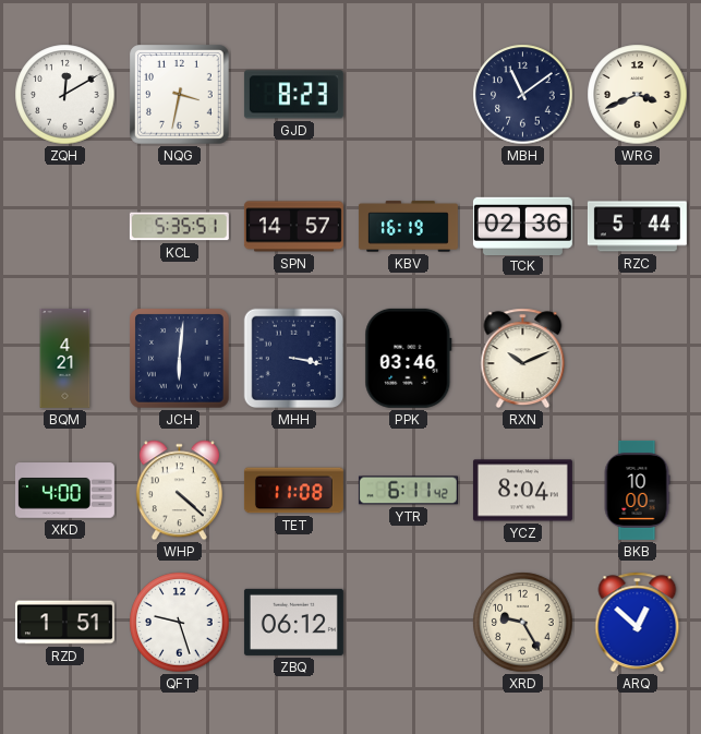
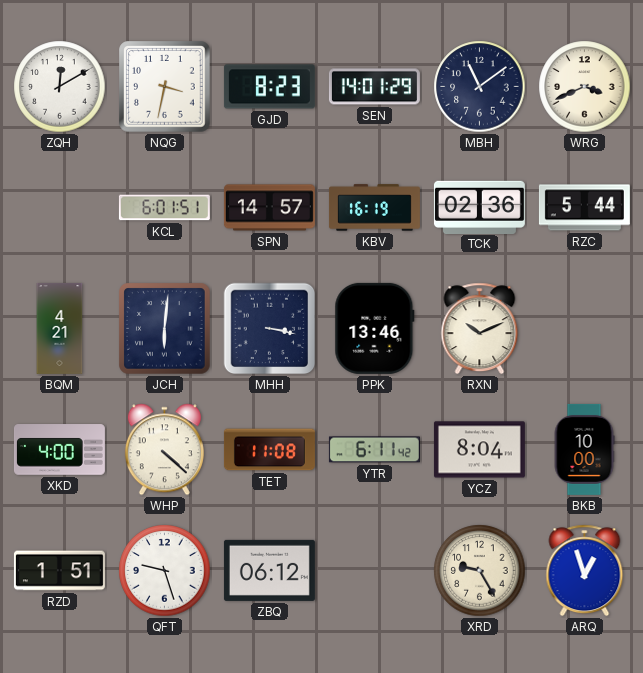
SEN: none -> 14:01
KCL: 5:35 -> 6:01
PPK: 03:46 -> 13:46
ARQ: 12:52 -> 12:57
